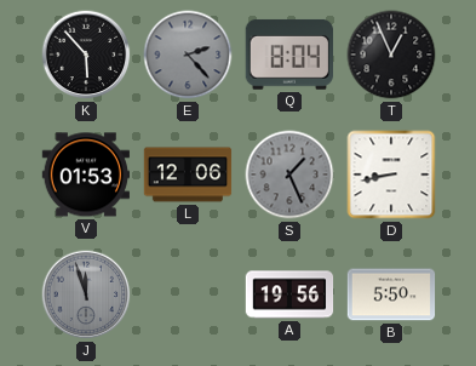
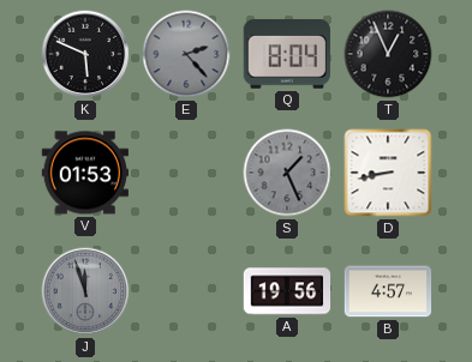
K: 5:53 -> 5:49
L: 12:06 -> none
B: 5:50 -> 4:57
